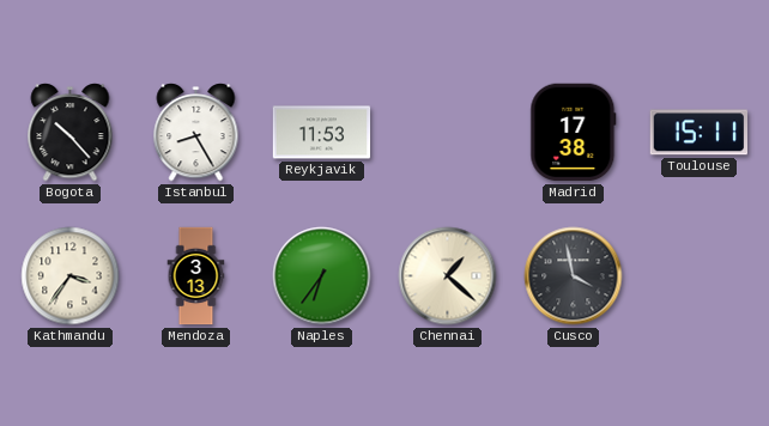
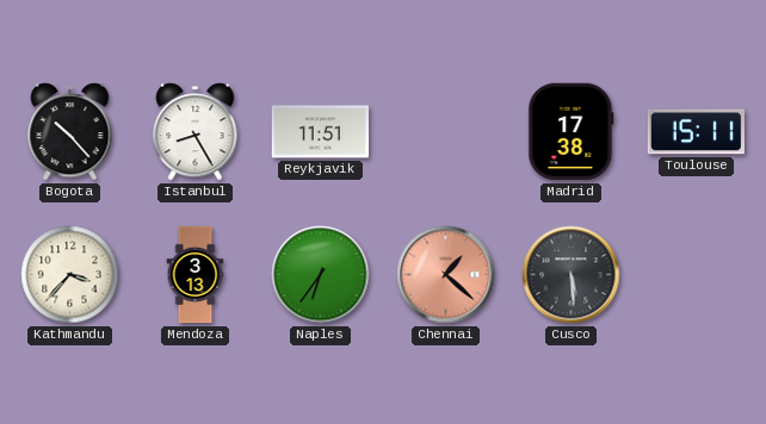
Reykjavik: 11:53 -> 11:51
Kathmandu: 3:36 -> 3:37
Chennai dial: cream -> salmon
Cusco: 3:58 -> 5:29
